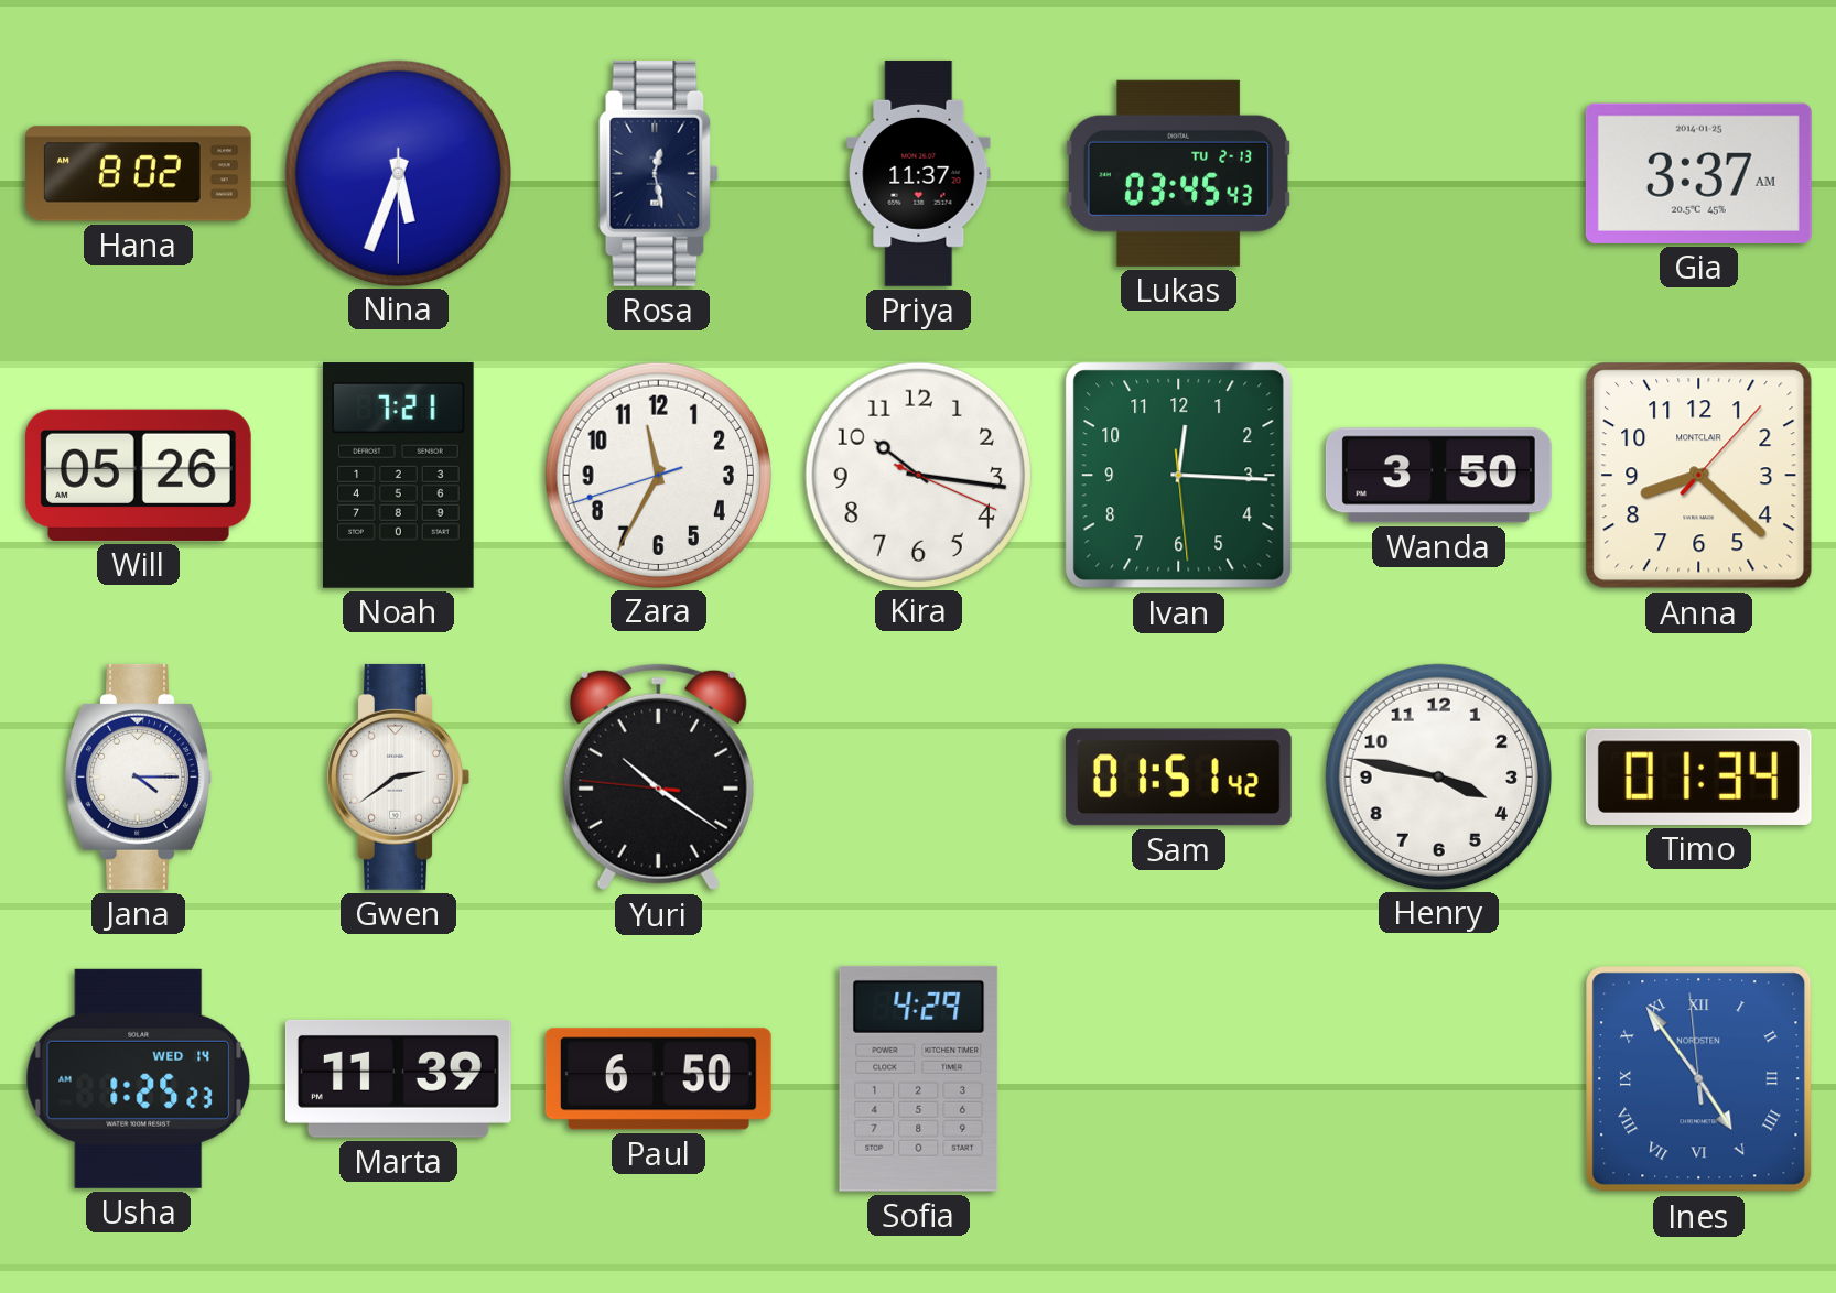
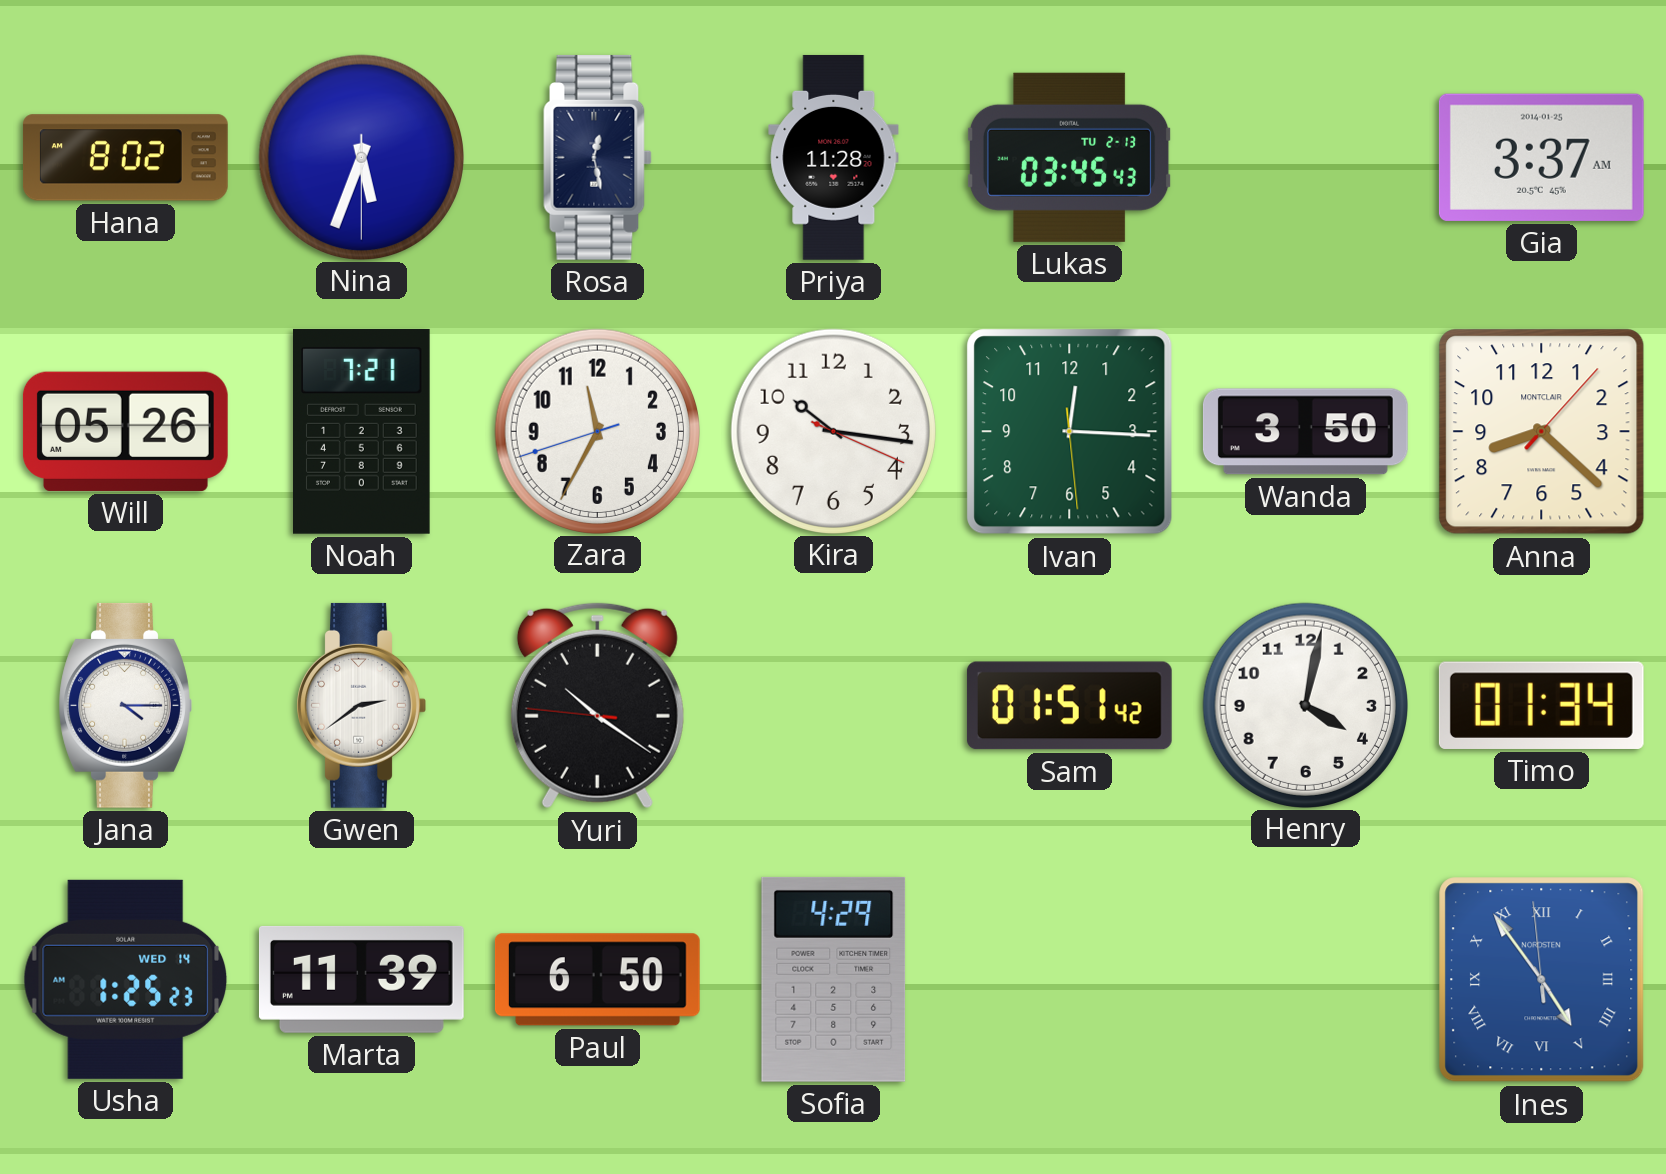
Priya: 11:37 -> 11:28
Henry: 3:47 -> 4:02
